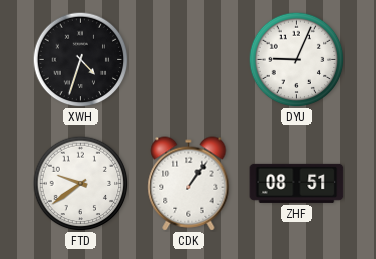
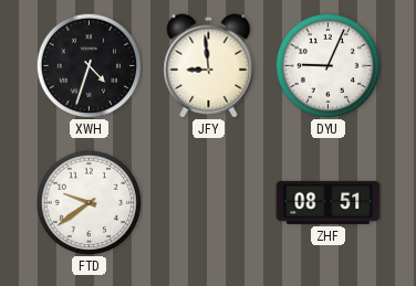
JFY: none -> 8:59
CDK: 1:06 -> none
